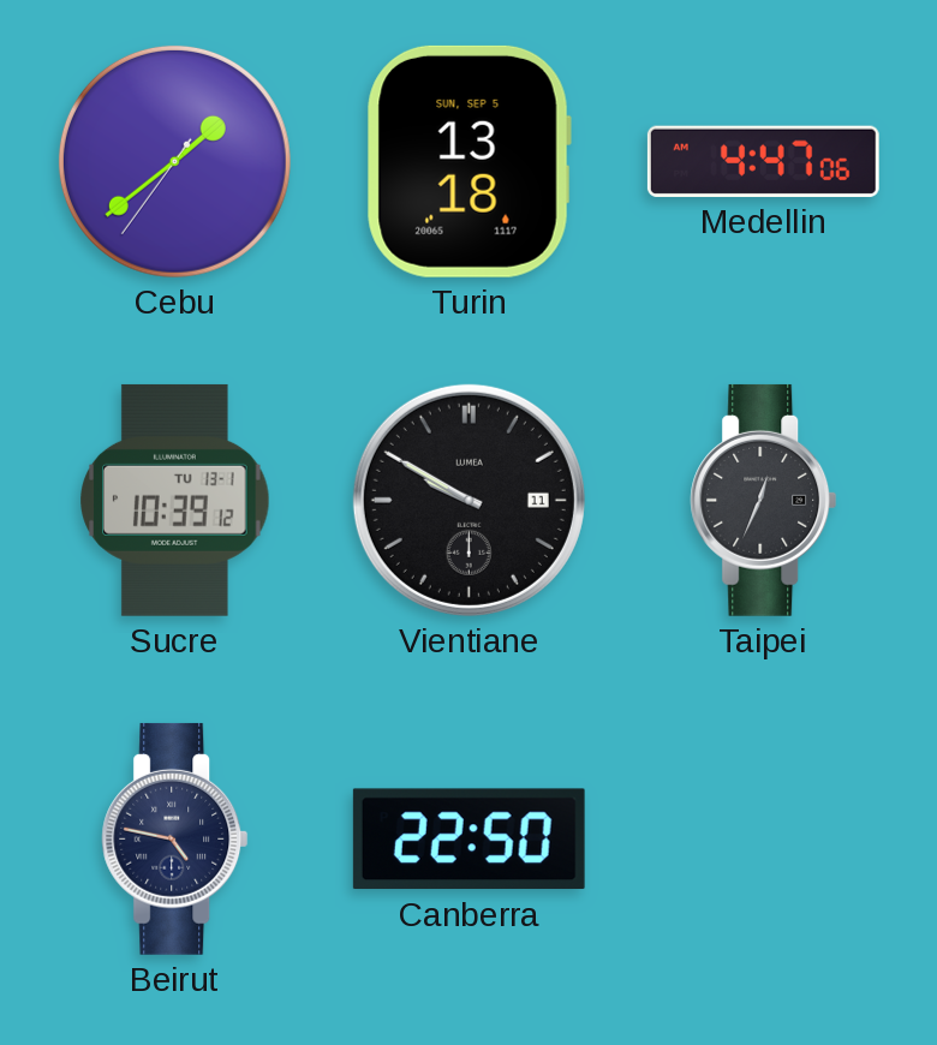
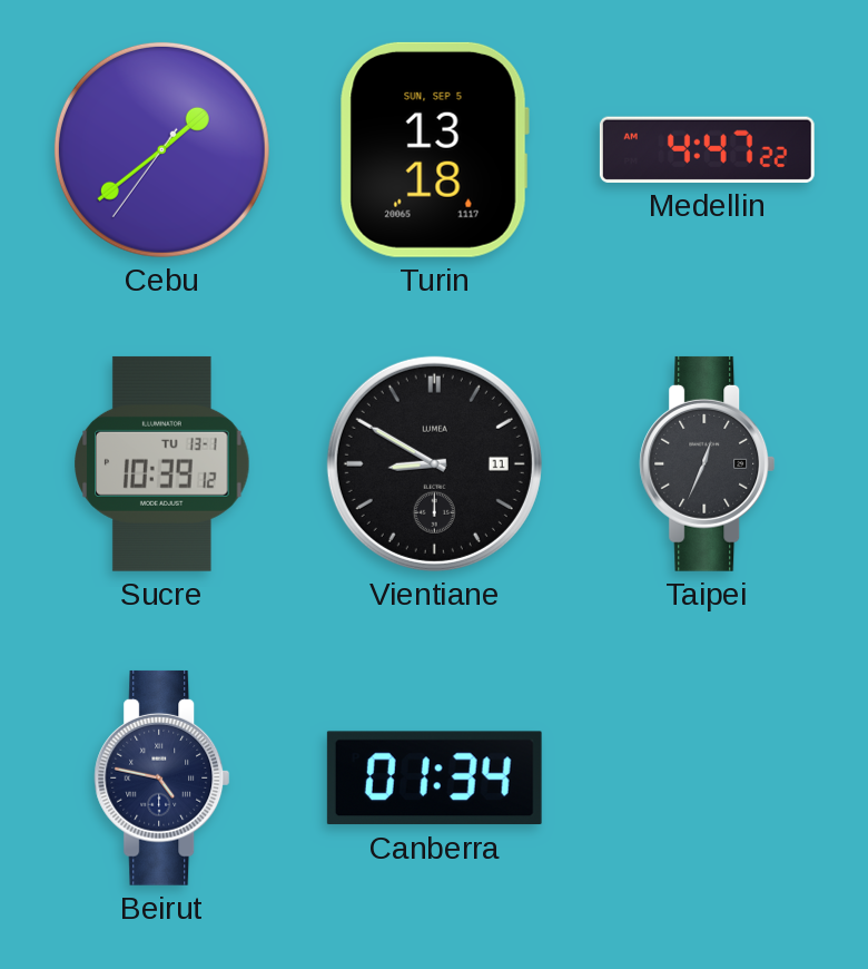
Medellin: 4:47:06 -> 4:47:22
Vientiane: 9:50 -> 8:50
Canberra: 22:50 -> 01:34
